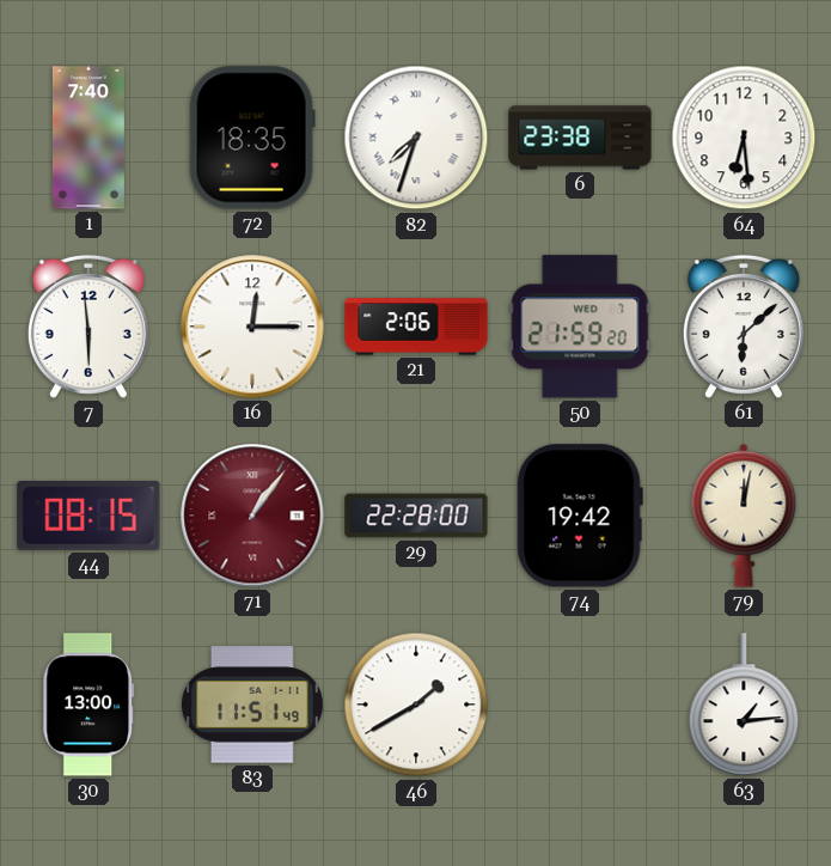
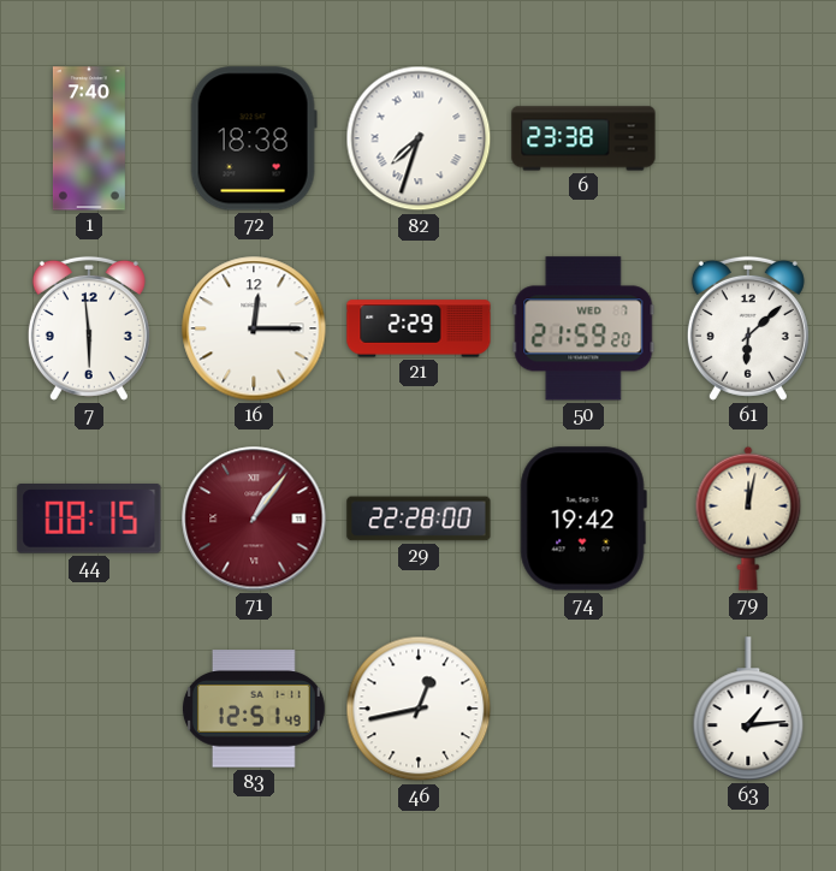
72: 18:35 -> 18:38
64: 6:29 -> none
21: 2:06 -> 2:29
30: 13:00 -> none
83: 11:51 -> 12:51
46: 1:40 -> 12:43
